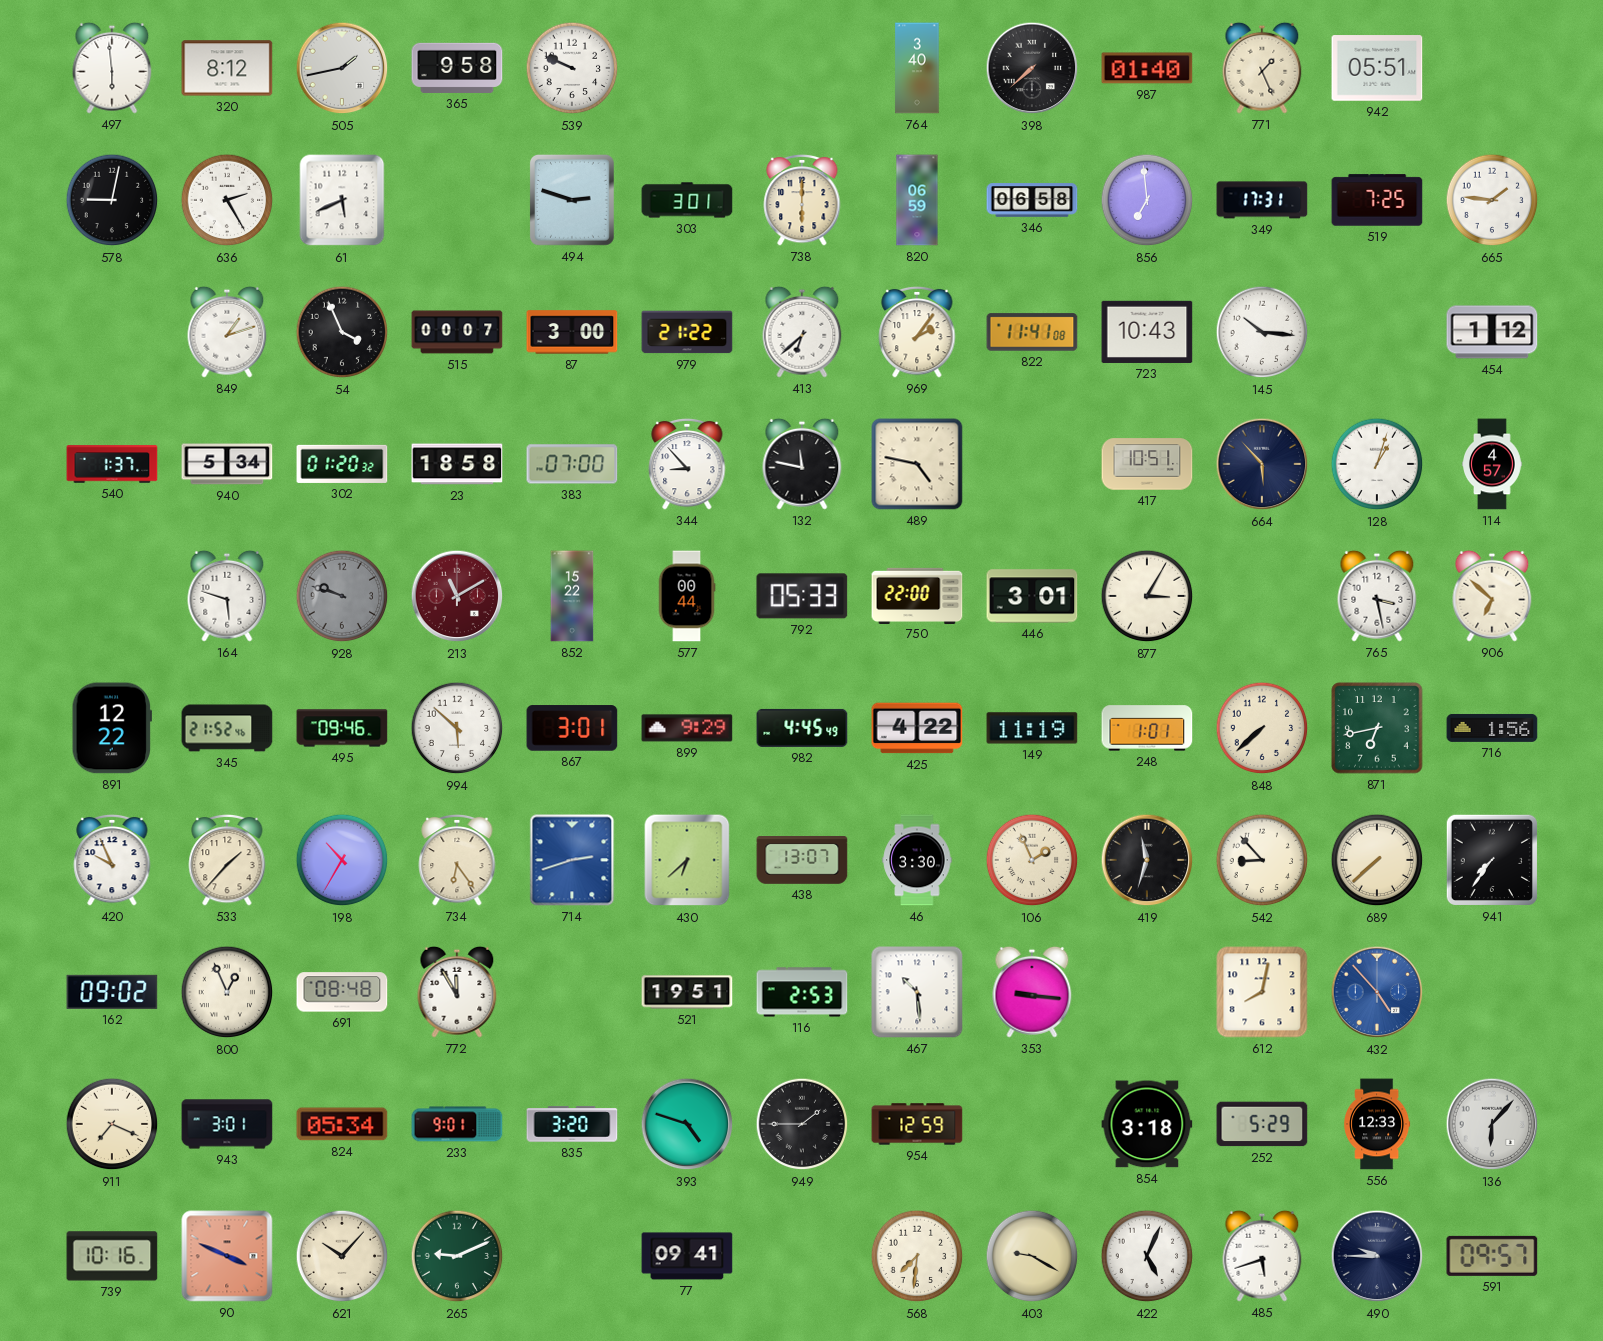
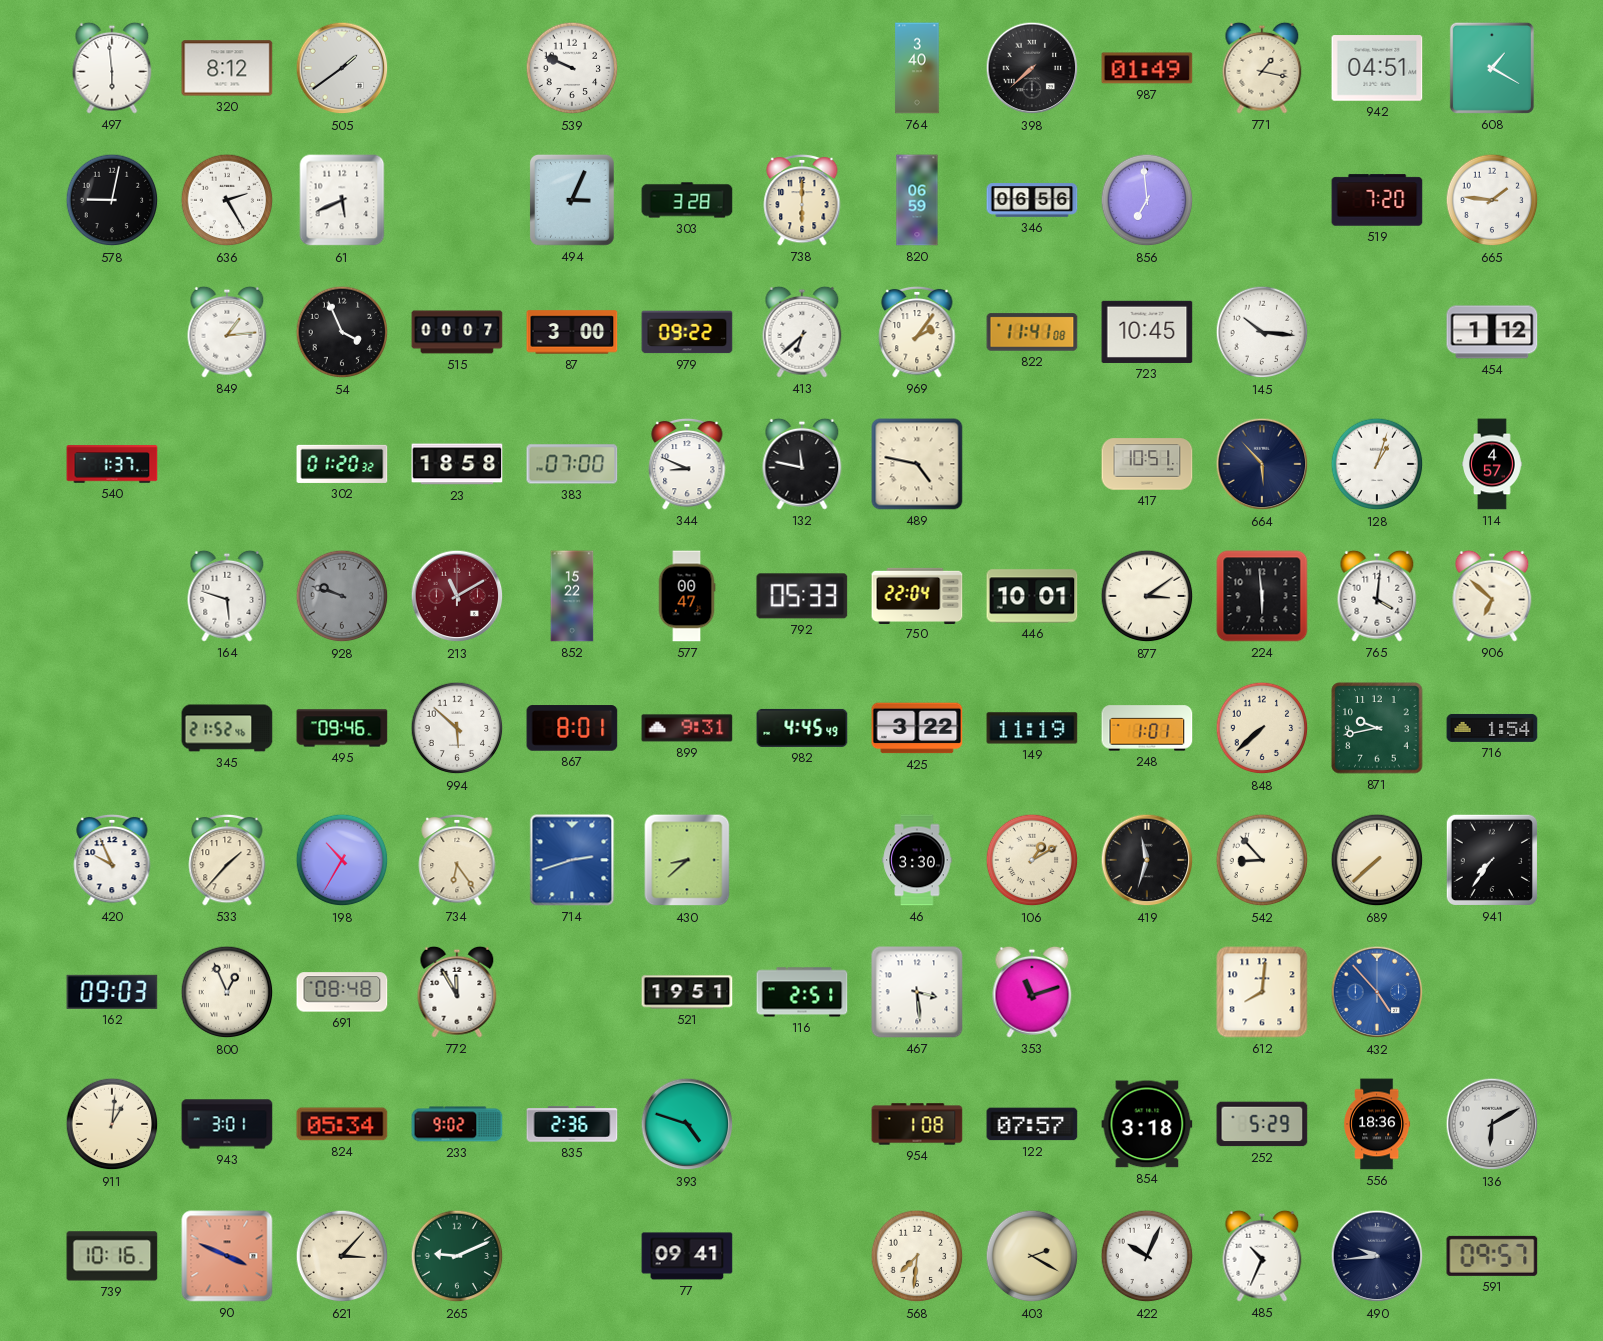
505: 1:43 -> 1:39
365: 9:58 -> none
987: 01:40 -> 01:49
771: 1:26 -> 1:17
942: 05:51 -> 04:51
608: none -> 1:20
494: 2:48 -> 3:04
303: 3:01 -> 3:28
346: 06:58 -> 06:56
349: 17:31 -> none
519: 7:25 -> 7:20
849: 1:12 -> 1:14
979: 21:22 -> 09:22
723: 10:43 -> 10:45
940: 5:34 -> none
344: 8:53 -> 8:49
577: 00:44 -> 00:47
750: 22:00 -> 22:04
446: 3:01 -> 10:01
877: 3:05 -> 3:09
224: none -> 5:59
765: 3:28 -> 4:01
891: 12:22 -> none
867: 3:01 -> 8:01
899: 9:29 -> 9:31
425: 4:22 -> 3:22
871: 6:43 -> 9:43
716: 1:56 -> 1:54
430: 6:38 -> 8:38
438: 13:07 -> none
106: 1:56 -> 1:10
162: 09:02 -> 09:03
116: 2:53 -> 2:51
467: 10:29 -> 3:29
353: 9:16 -> 11:12
612: 8:02 -> 8:01
911: 7:19 -> 1:01
233: 9:01 -> 9:02
835: 3:20 -> 2:36
949: 1:45 -> none
954: 12:59 -> 1:08
122: none -> 07:57
556: 12:33 -> 18:36
136: 6:07 -> 6:10
621: 10:07 -> 3:07
403: 9:20 -> 2:20
422: 5:04 -> 10:04
485: 5:42 -> 10:34
490: 9:45 -> 9:44
